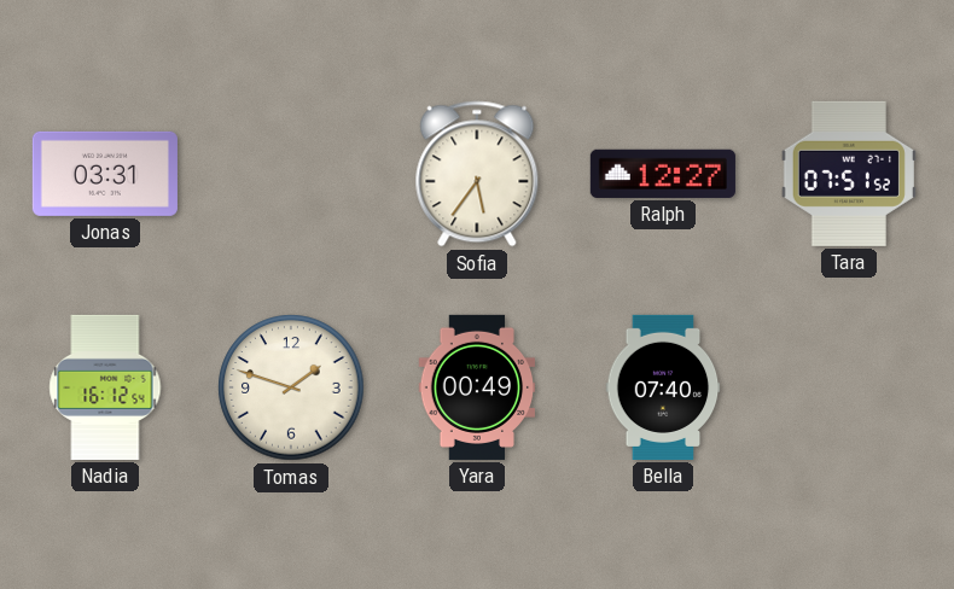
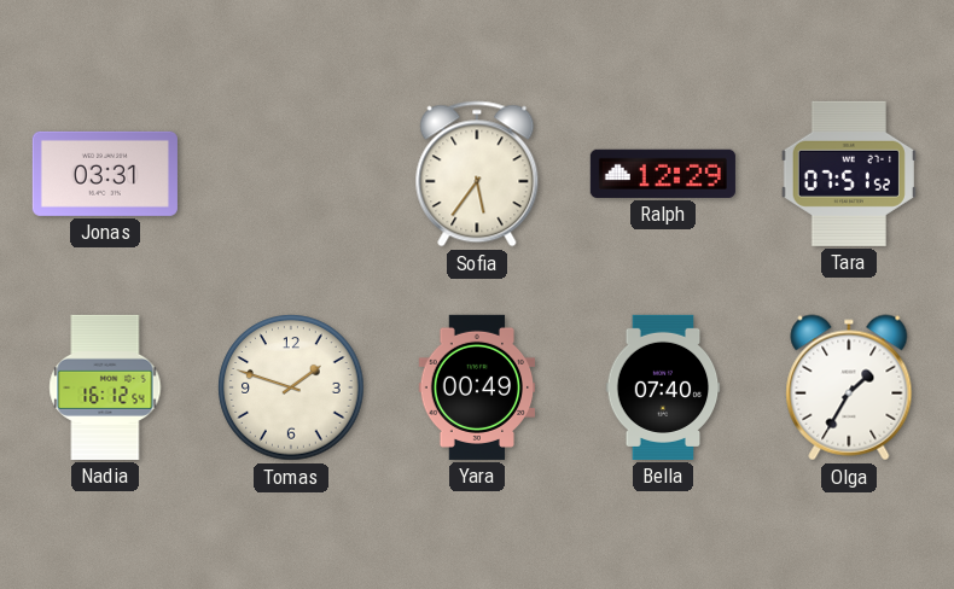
Ralph: 12:27 -> 12:29
Olga: none -> 1:35
